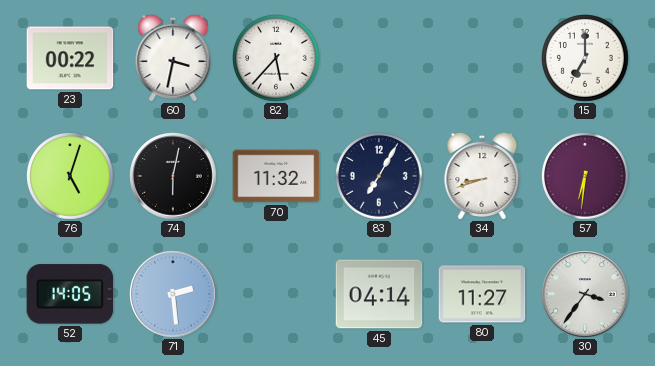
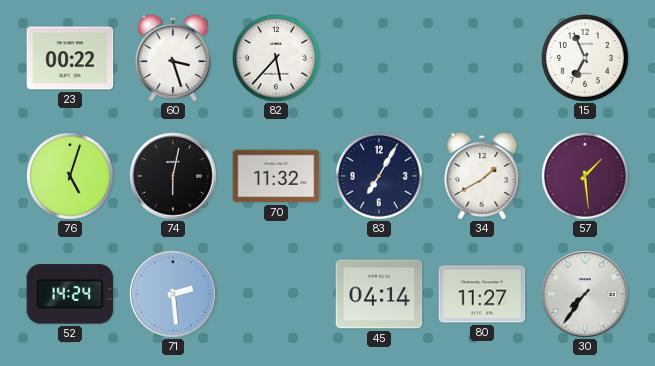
60: 3:32 -> 3:27
15: 7:00 -> 6:56
34: 8:42 -> 1:40
57: 6:31 -> 1:29
52: 14:05 -> 14:24
30: 3:36 -> 7:36
